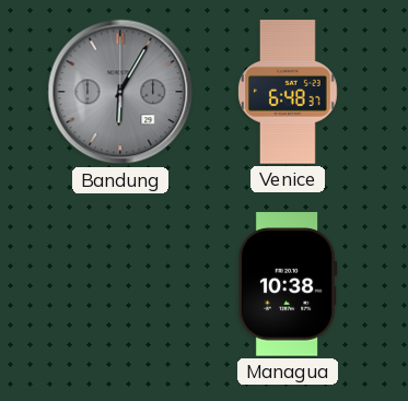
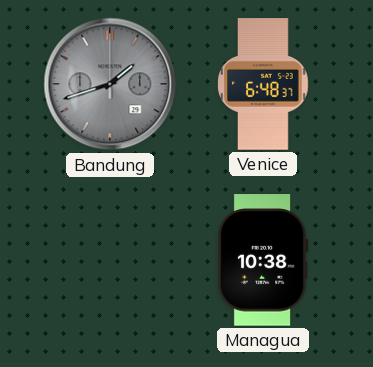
Bandung: 6:05 -> 1:42
